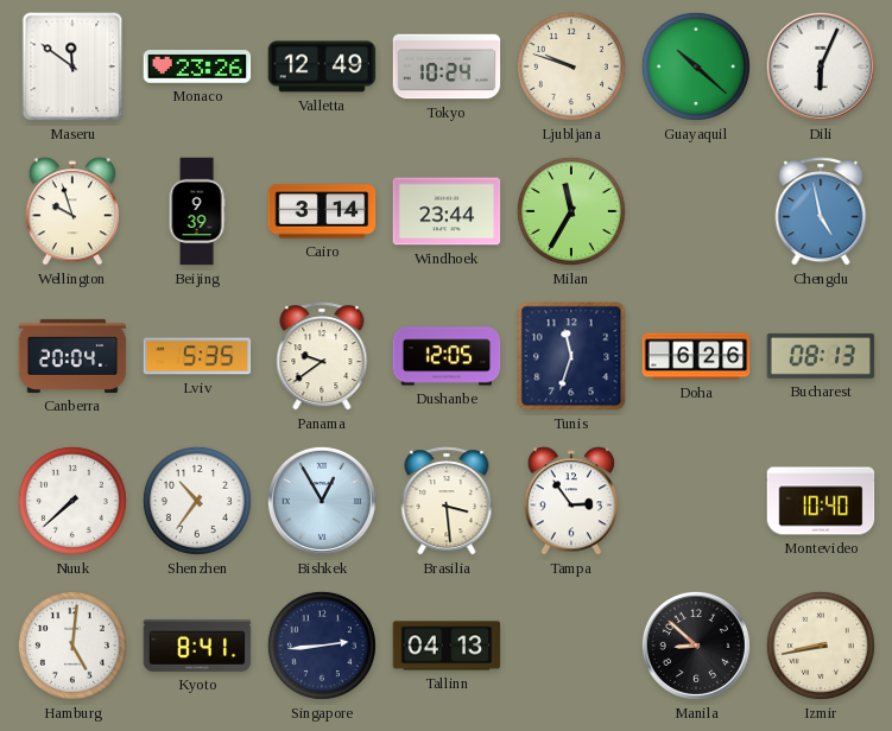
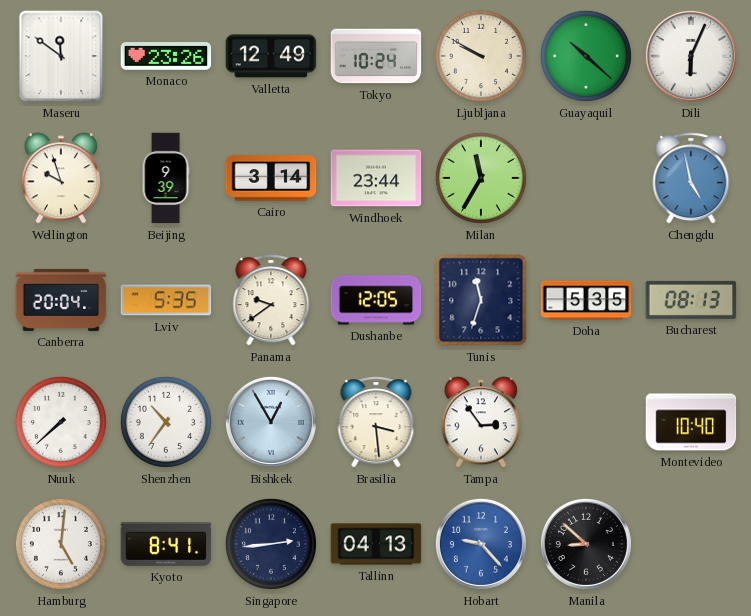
Ljubljana: 9:48 -> 9:50
Doha: 6:26 -> 5:35
Hobart: none -> 9:23
Izmir: 8:43 -> none
